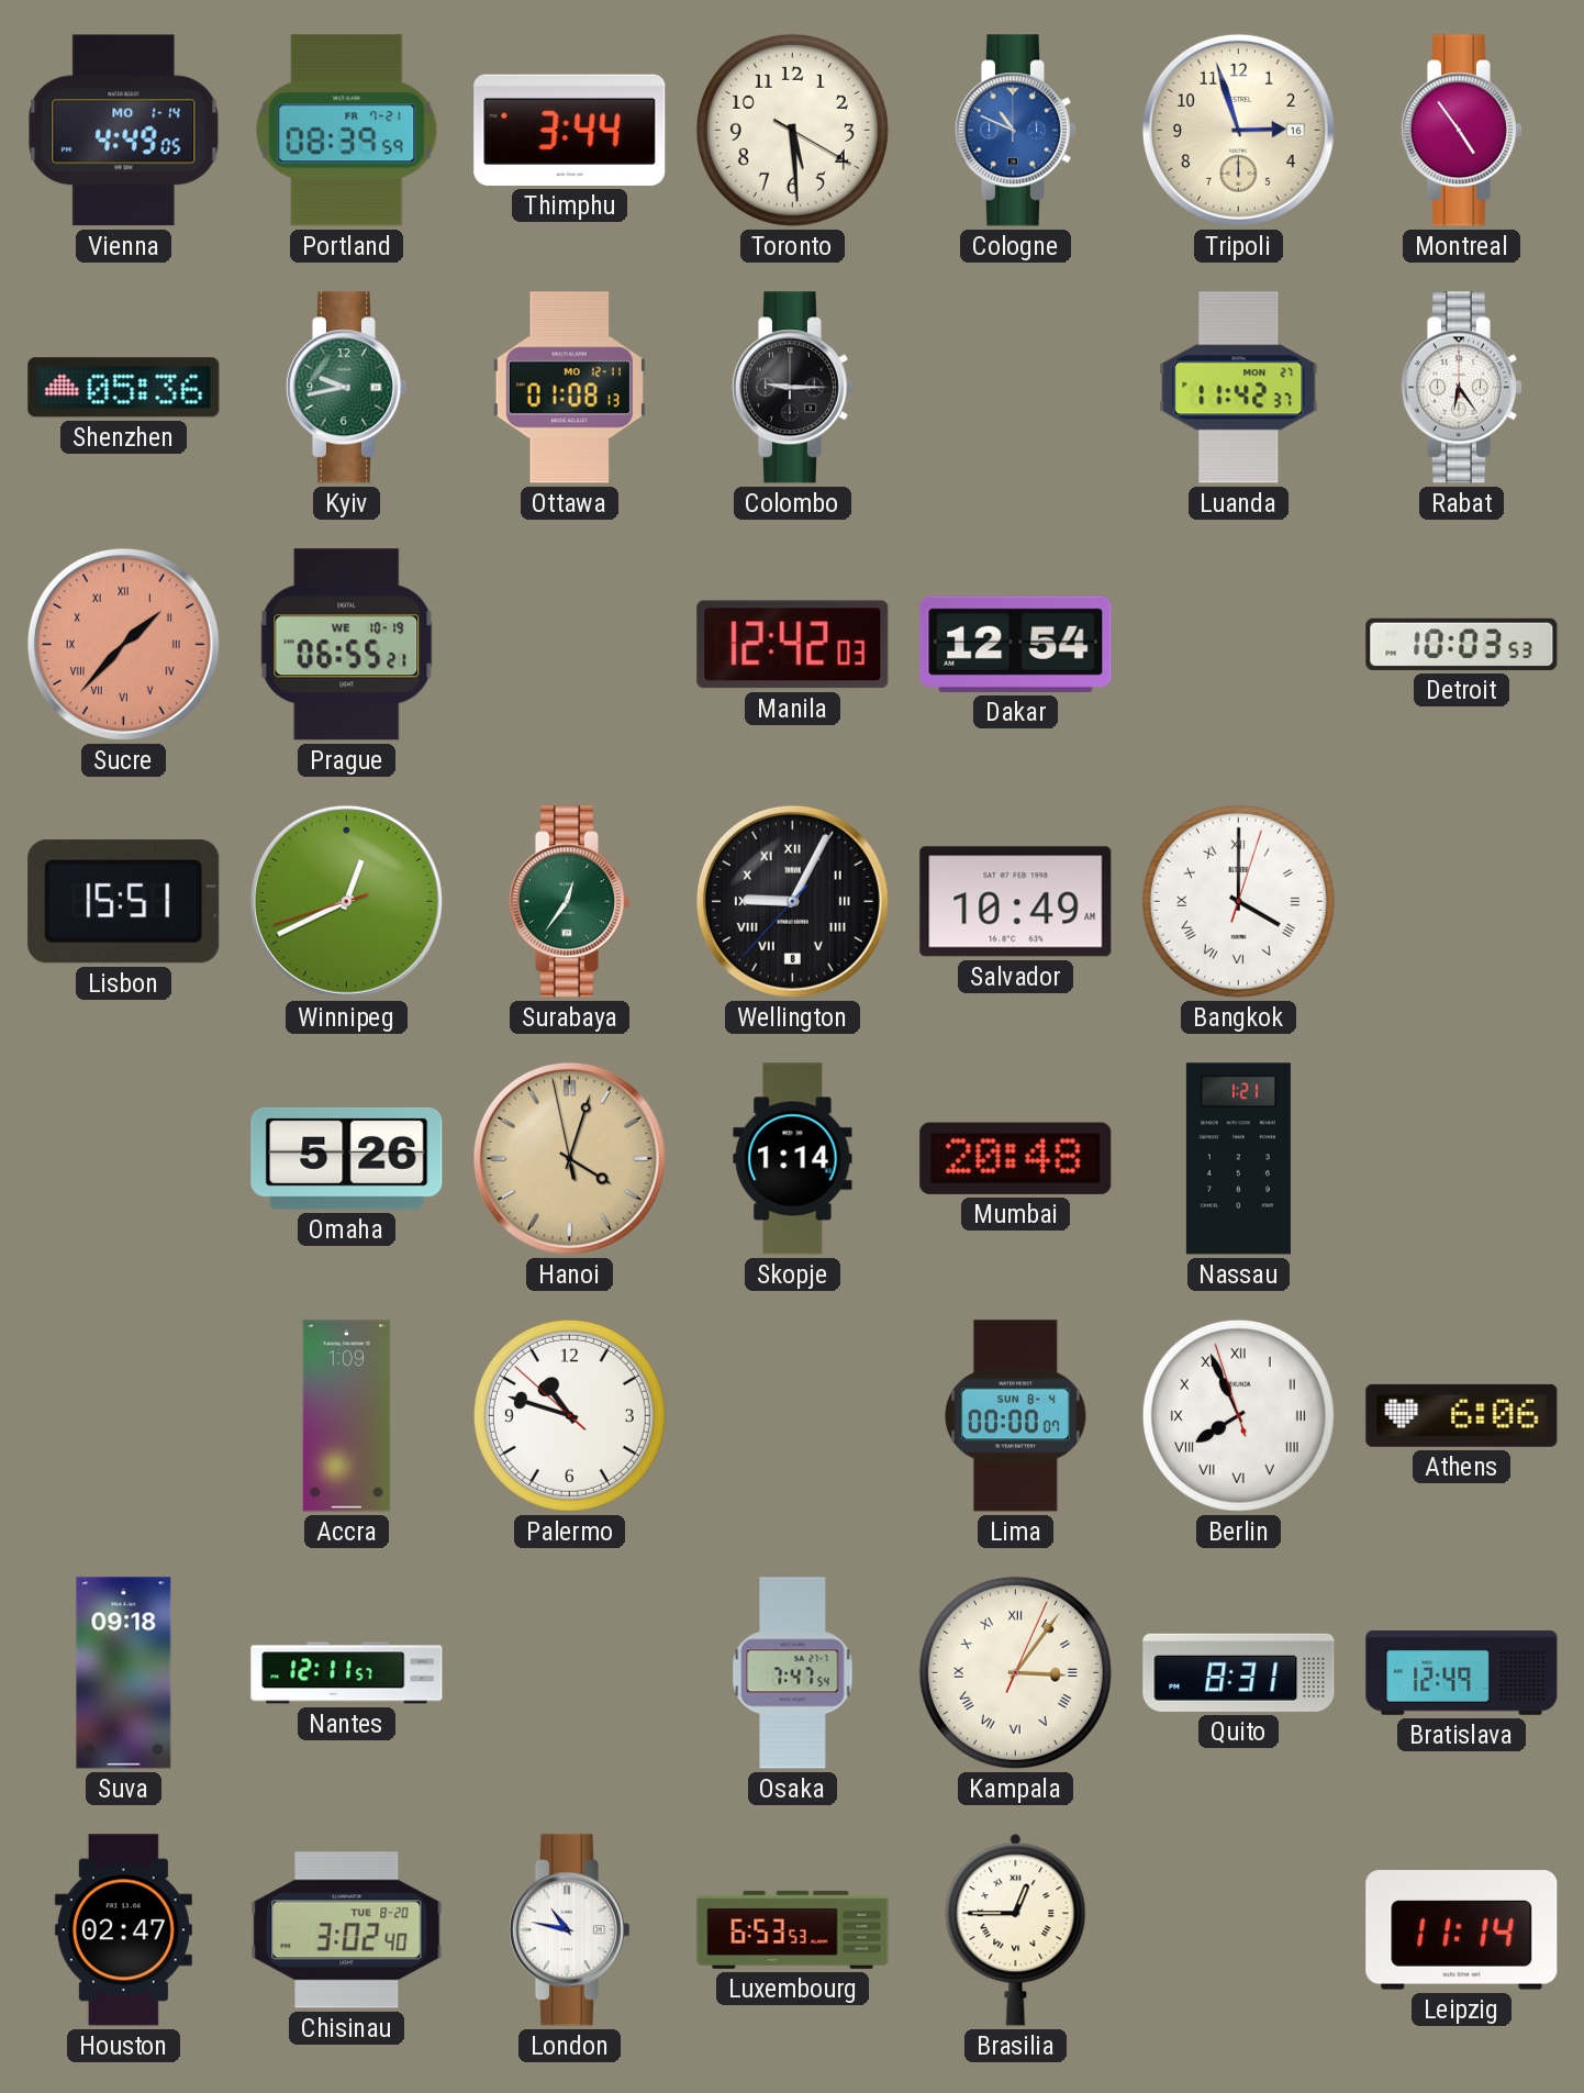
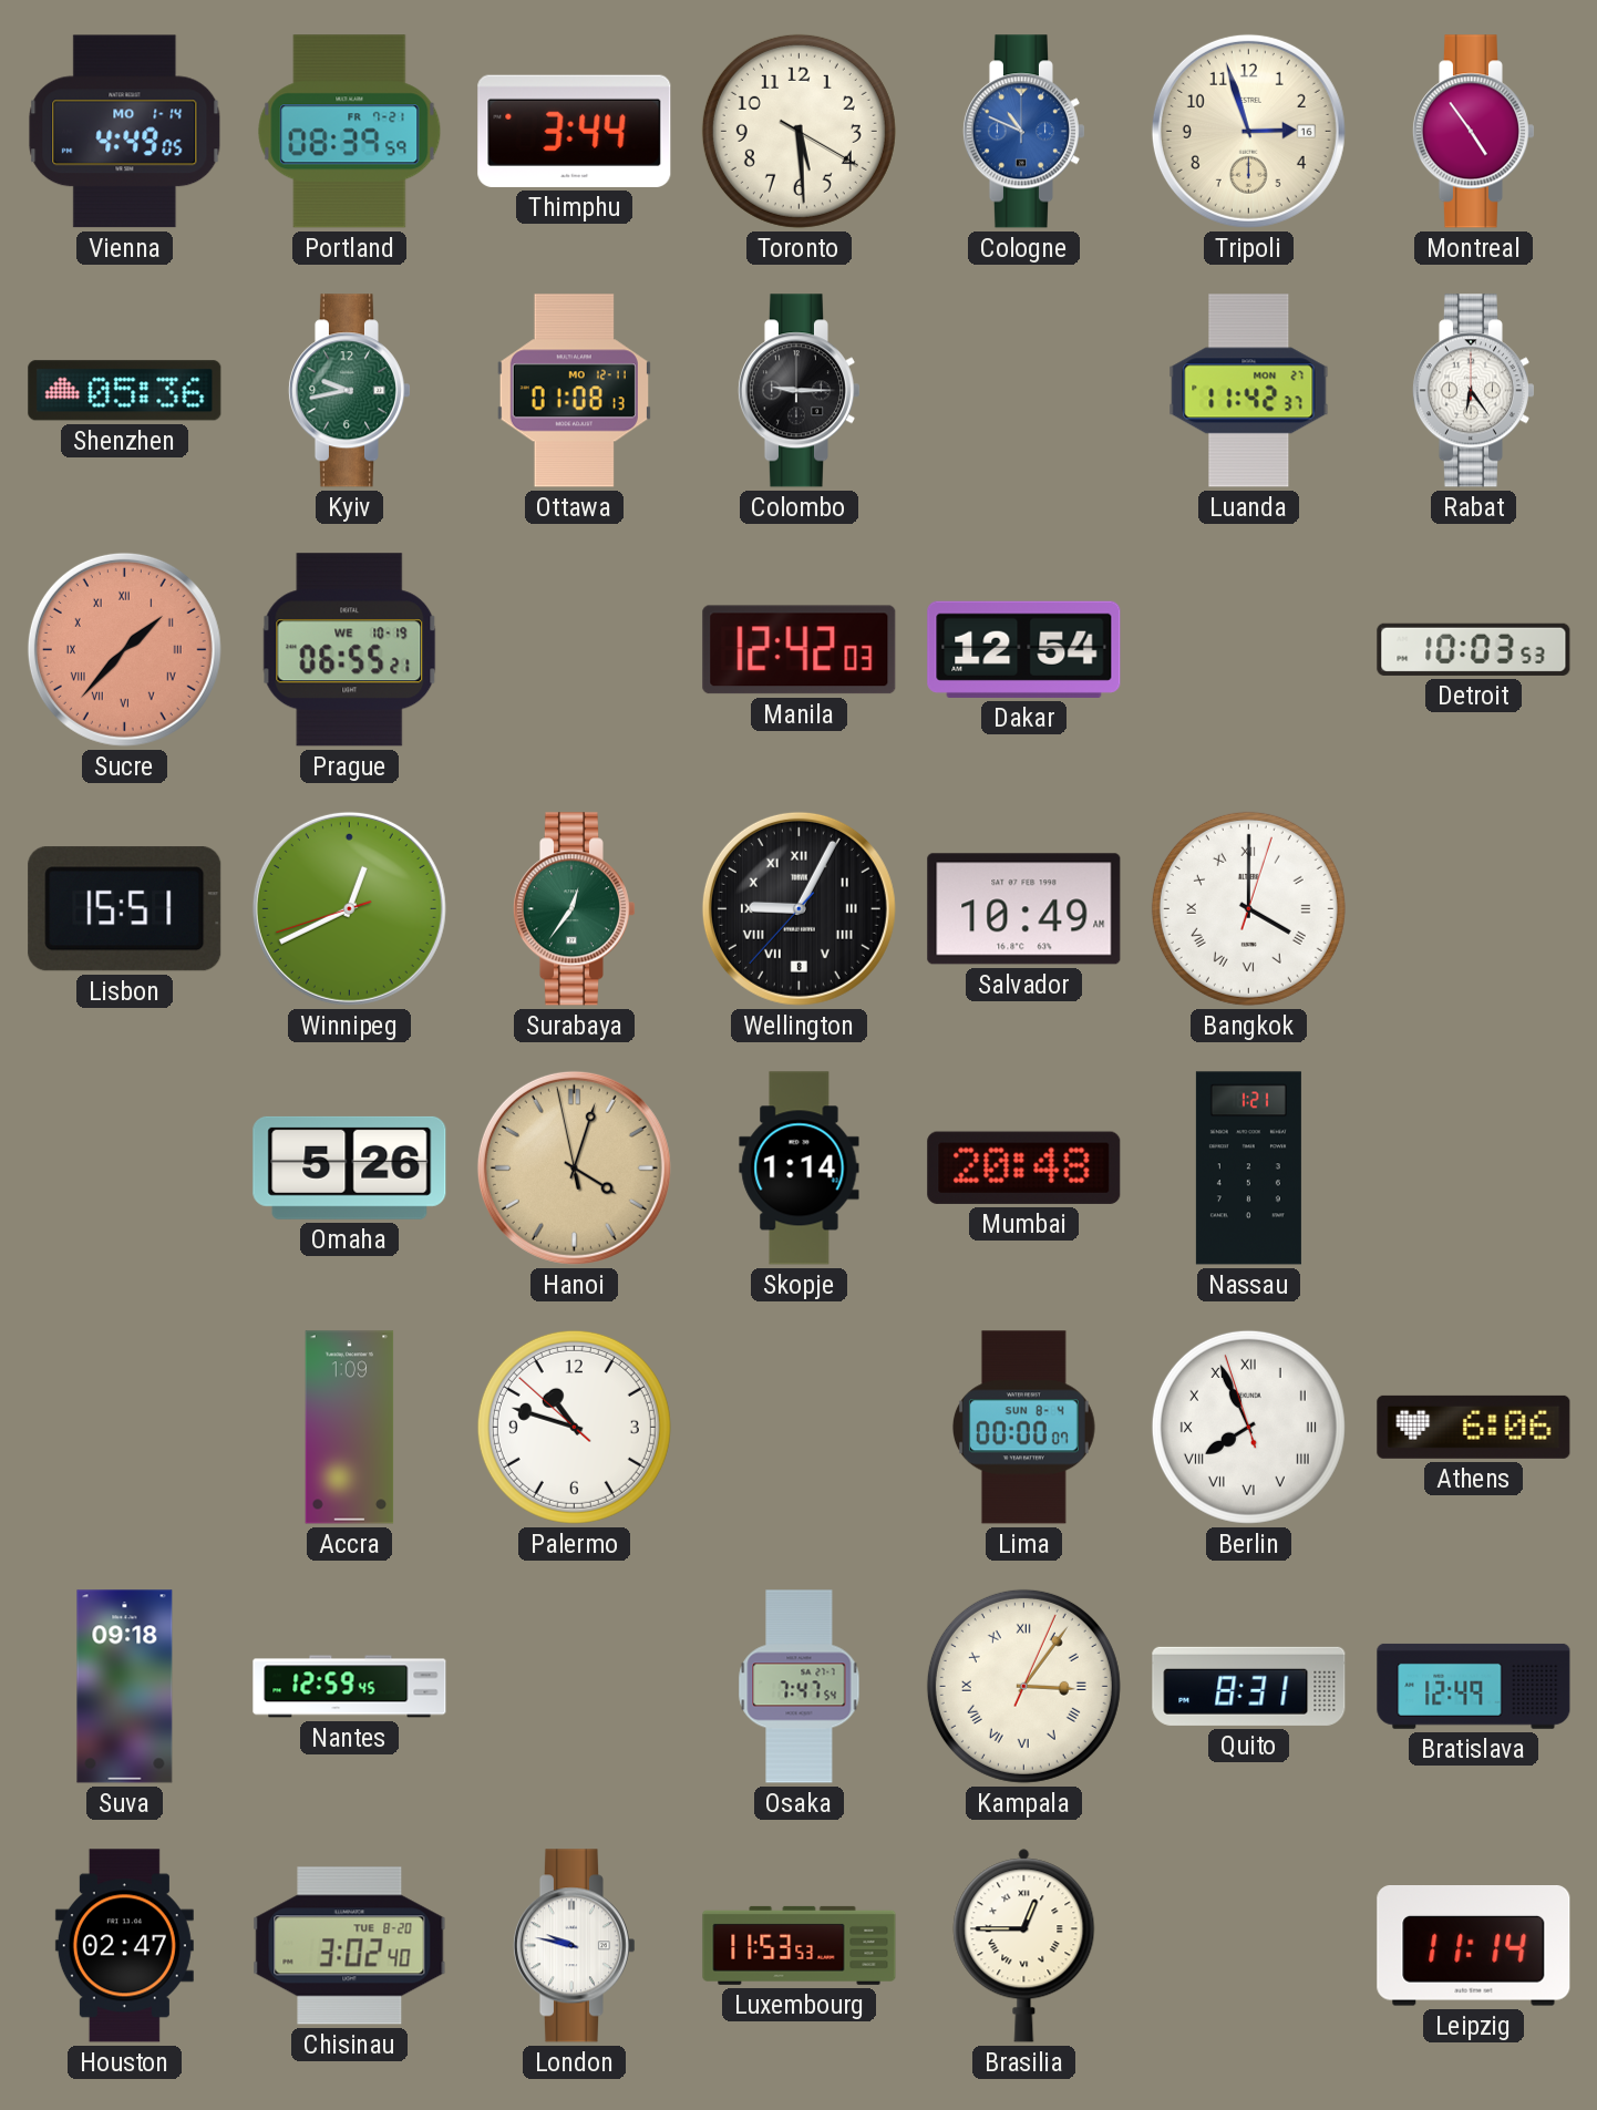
Nantes: 12:11 -> 12:59
London: 10:47 -> 9:47
Luxembourg: 6:53 -> 11:53
